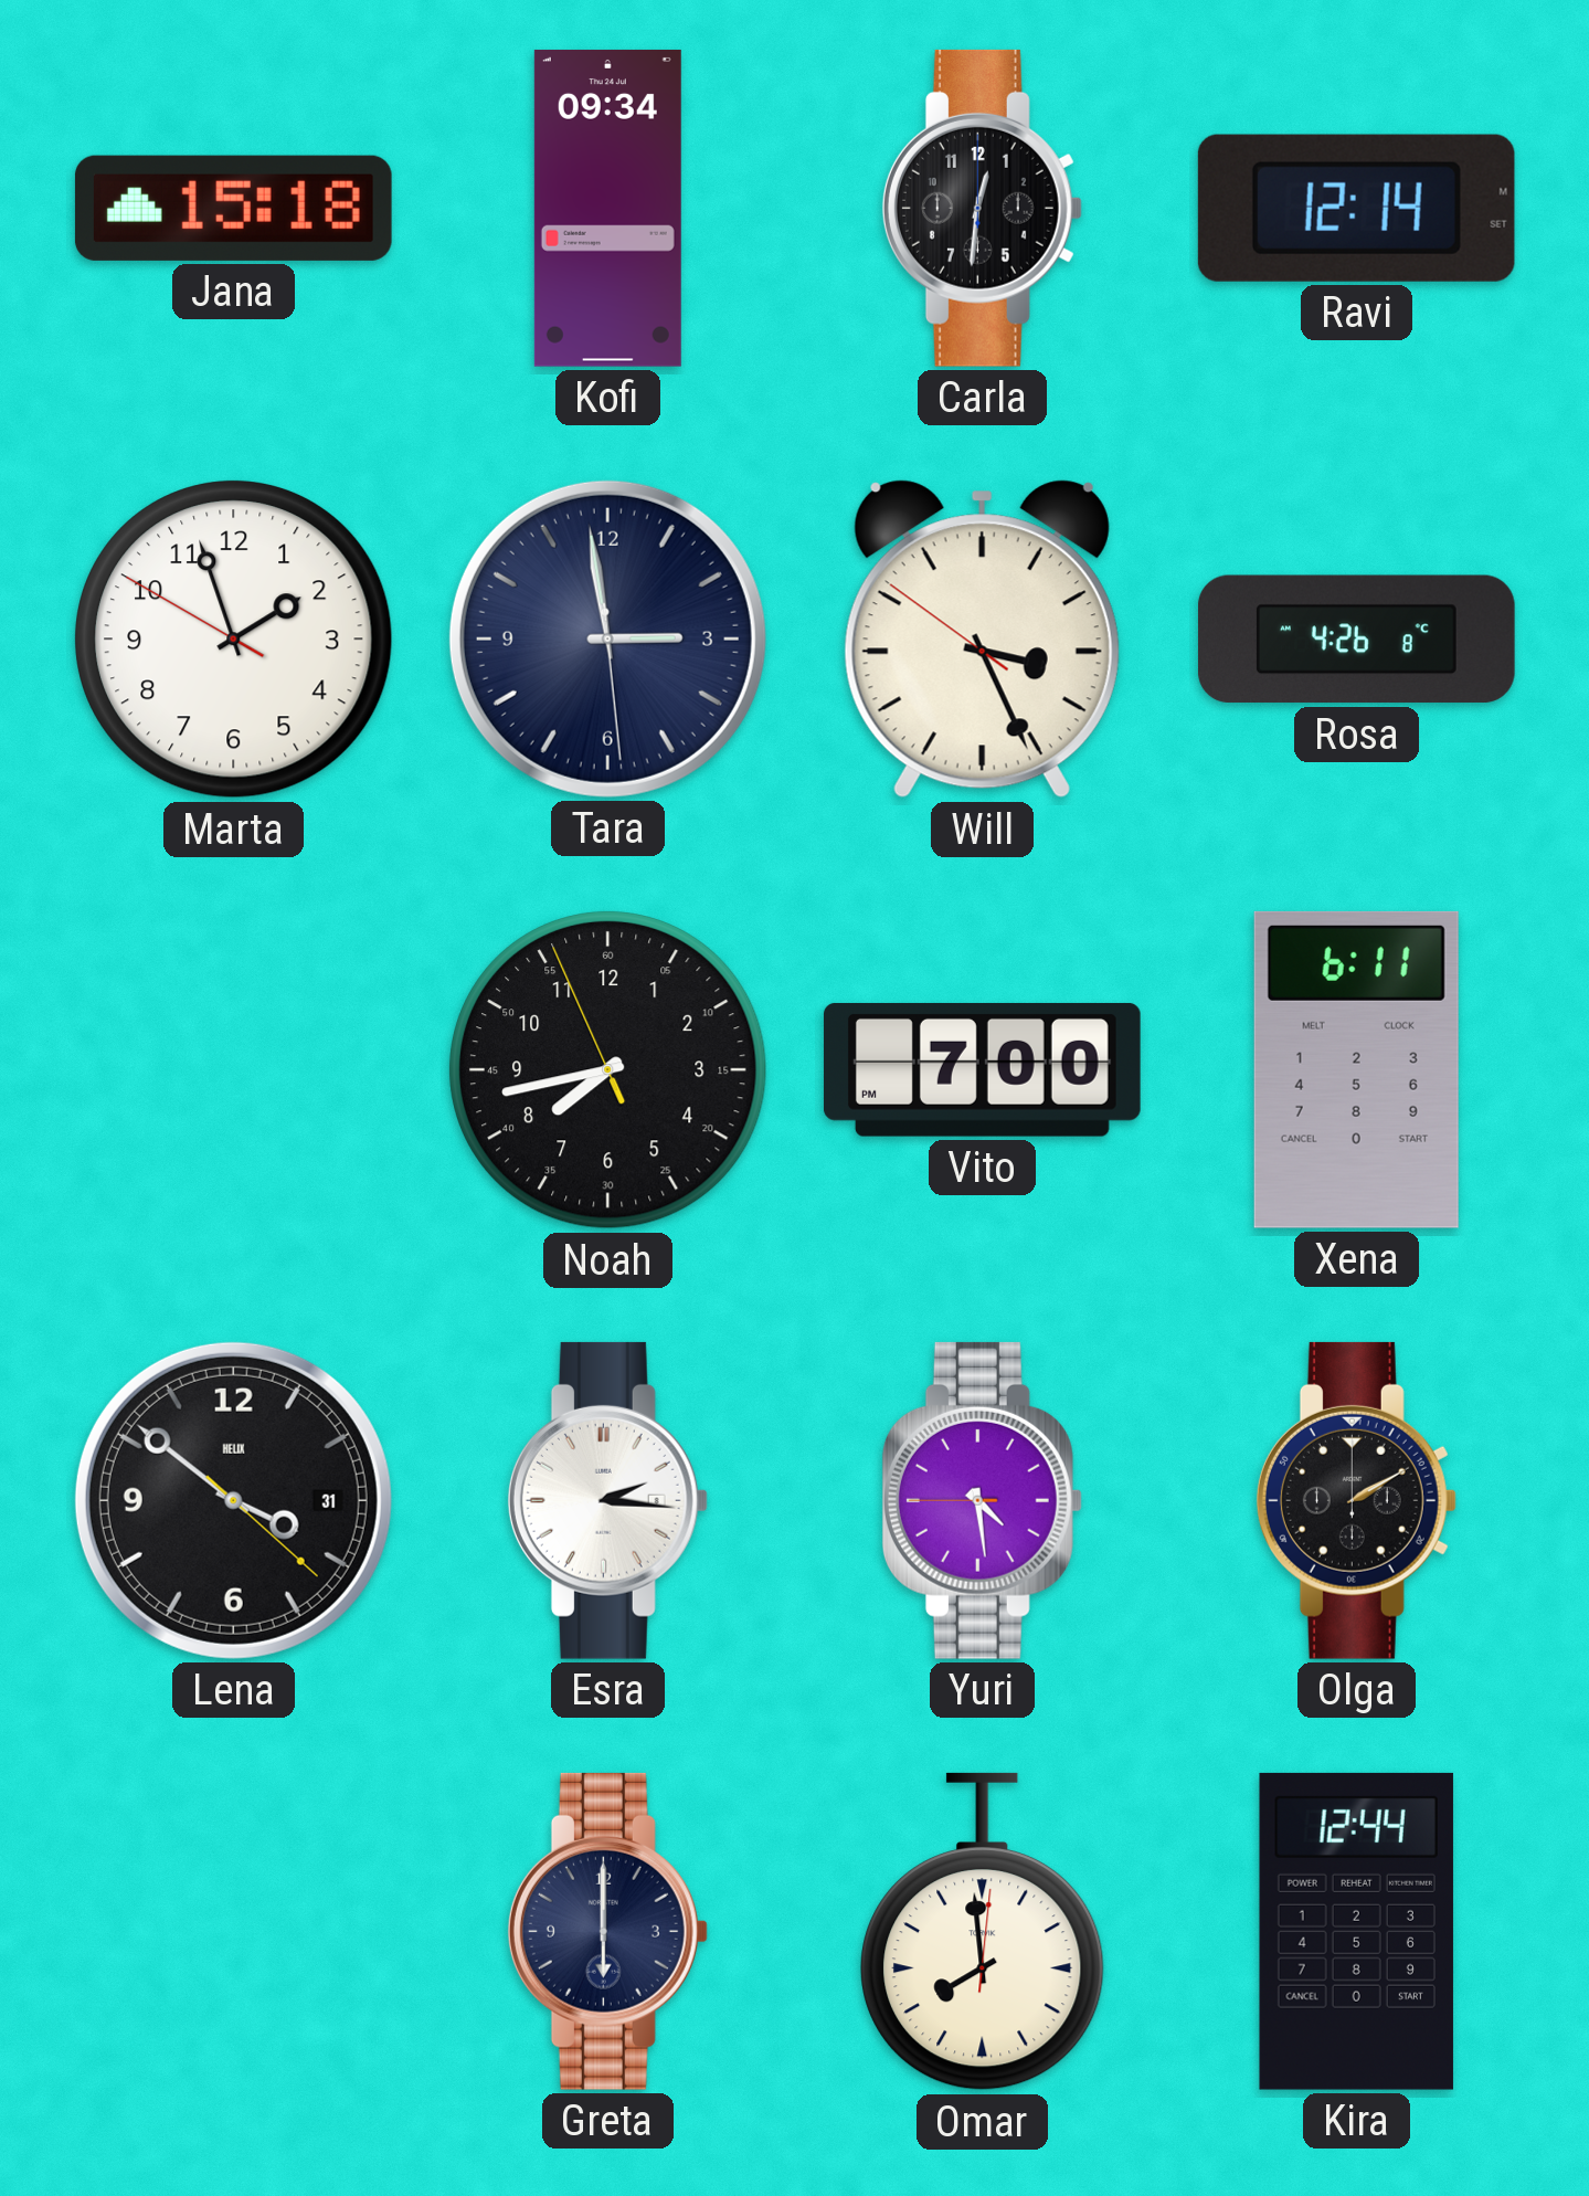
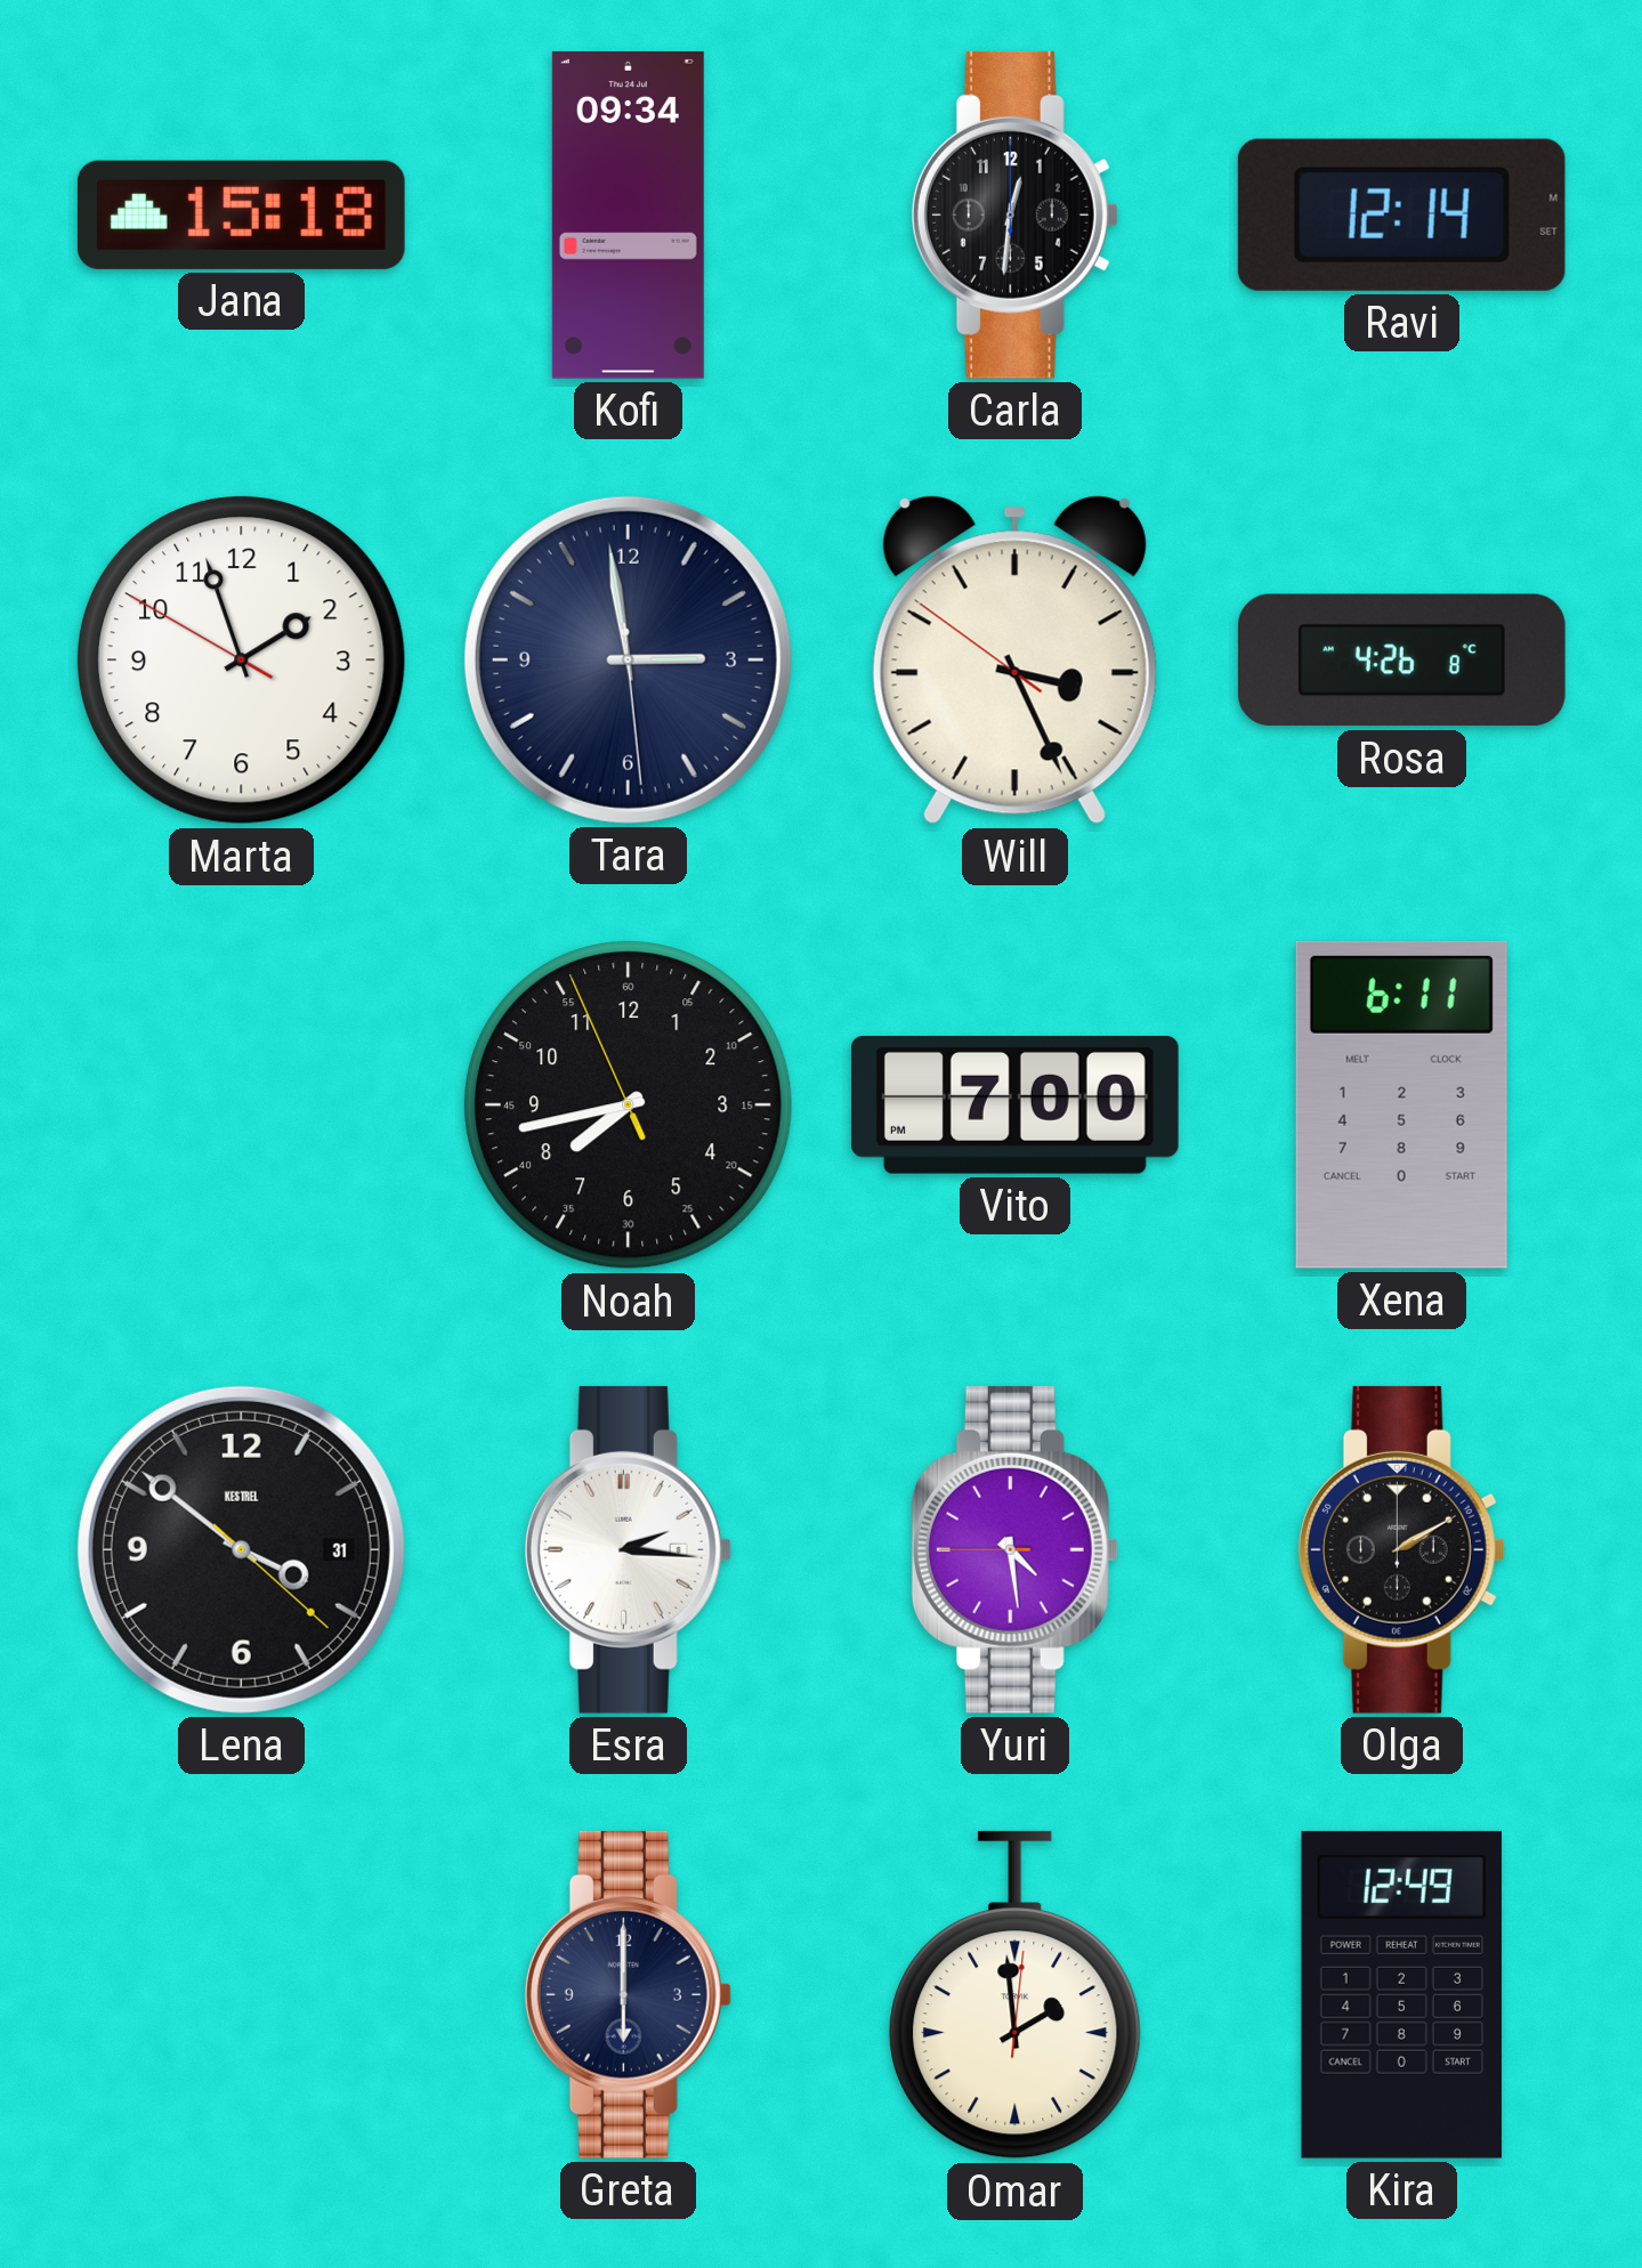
Lena brand: HELIX -> KESTREL
Omar: 7:59 -> 1:59
Kira: 12:44 -> 12:49
